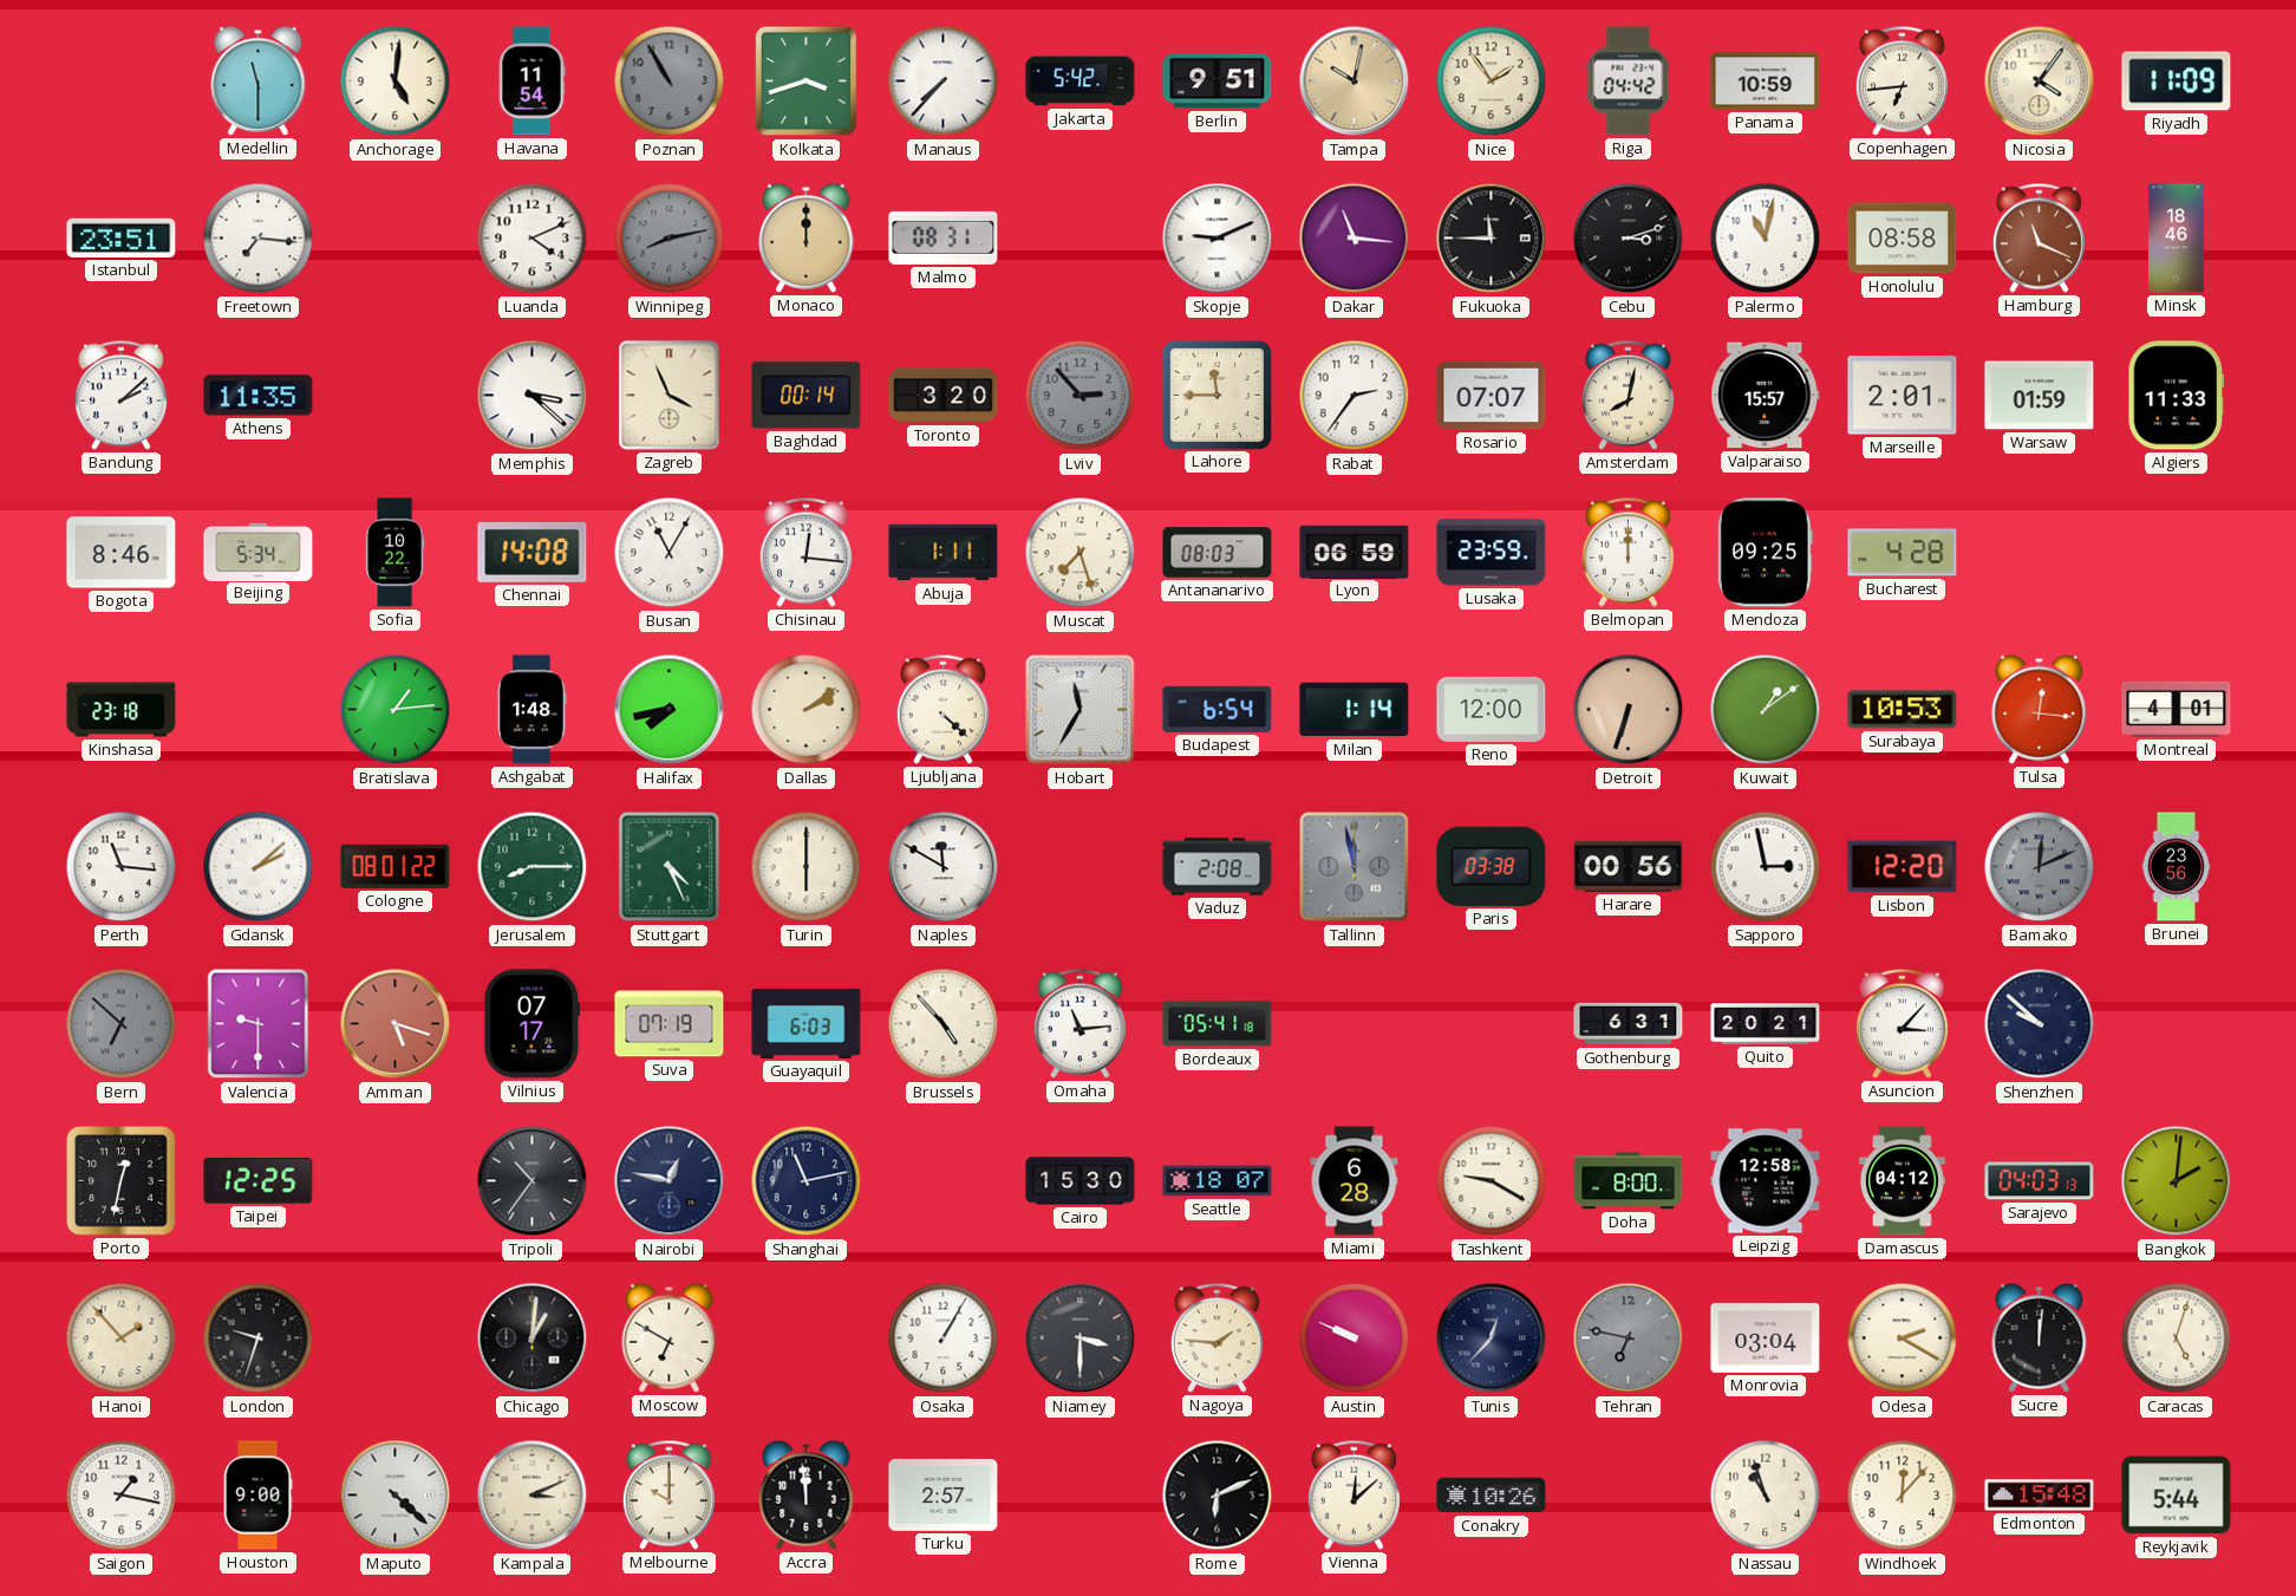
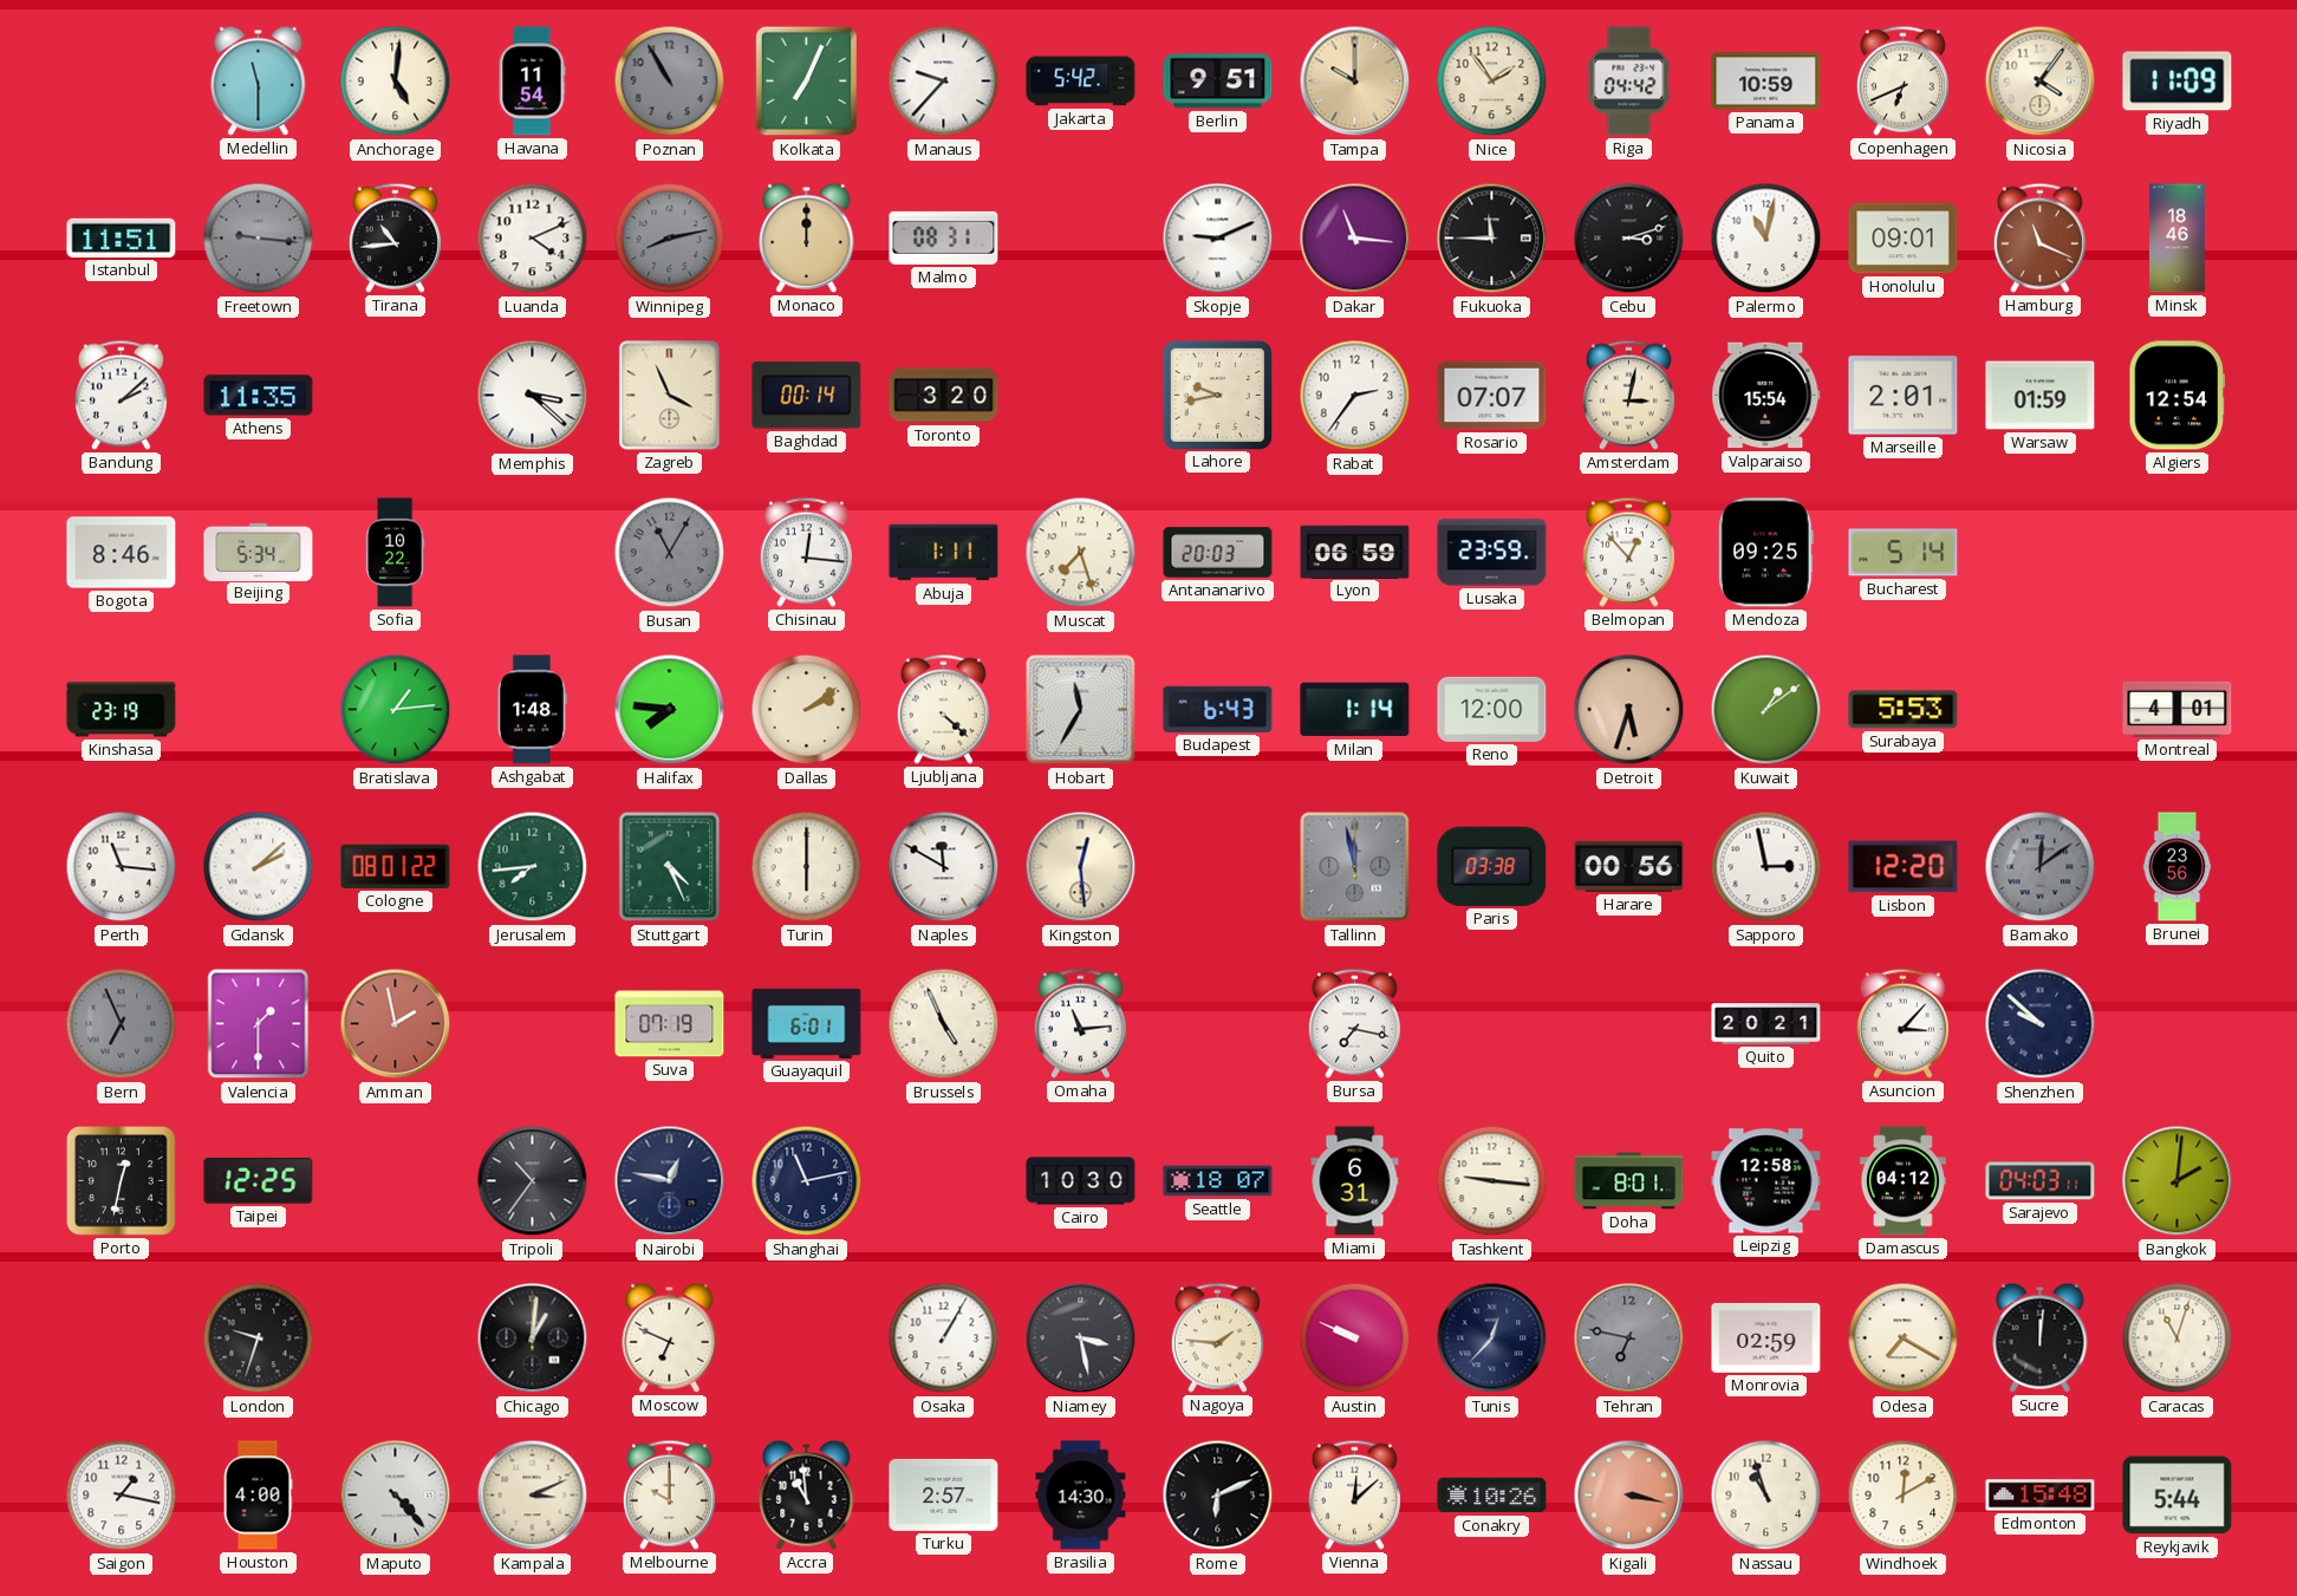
Kolkata: 3:42 -> 7:04
Manaus: 7:37 -> 9:37
Tampa: 10:02 -> 10:00
Copenhagen: 6:44 -> 6:41
Istanbul: 23:51 -> 11:51
Freetown: 7:16 -> 9:16
Freetown dial: white -> grey
Tirana: none -> 10:44
Honolulu: 08:58 -> 09:01
Lviv: 2:53 -> none
Lahore: 11:45 -> 9:43
Amsterdam: 8:02 -> 3:02
Valparaiso: 15:57 -> 15:54
Algiers: 11:33 -> 12:54
Chennai: 14:08 -> none
Busan dial: white -> grey
Antananarivo: 08:03 -> 20:03
Belmopan: 12:00 -> 12:53
Bucharest: 4:28 -> 5:14
Kinshasa: 23:18 -> 23:19
Halifax: 7:43 -> 7:46
Budapest: 6:54 -> 6:43
Detroit: 6:33 -> 5:33
Surabaya: 10:53 -> 5:53
Tulsa: 12:16 -> none
Jerusalem: 8:15 -> 7:44
Kingston: none -> 12:29
Vaduz: 2:08 -> none
Bamako: 12:11 -> 12:09
Bern: 6:52 -> 6:56
Valencia: 9:30 -> 1:30
Amman: 5:18 -> 1:58
Vilnius: 07:17 -> none
Guayaquil: 6:03 -> 6:01
Brussels: 4:53 -> 4:56
Bordeaux: 05:41 -> none
Bursa: none -> 7:17
Gothenburg: 6:31 -> none
Cairo: 15:30 -> 10:30
Miami: 6:28 -> 6:31
Tashkent: 9:20 -> 9:16
Doha: 8:00 -> 8:01
Sarajevo: 04:03:13 -> 04:03:11
Hanoi: 1:53 -> none
Moscow: 6:50 -> 6:49
Niamey: 3:30 -> 3:28
Monrovia: 03:04 -> 02:59
Odesa: 2:20 -> 7:20
Caracas: 5:03 -> 11:03
Houston: 9:00 -> 4:00
Maputo: 4:22 -> 4:23
Accra: 11:59 -> 10:59
Brasilia: none -> 14:30
Kigali: none -> 3:17
Windhoek: 12:07 -> 12:10
